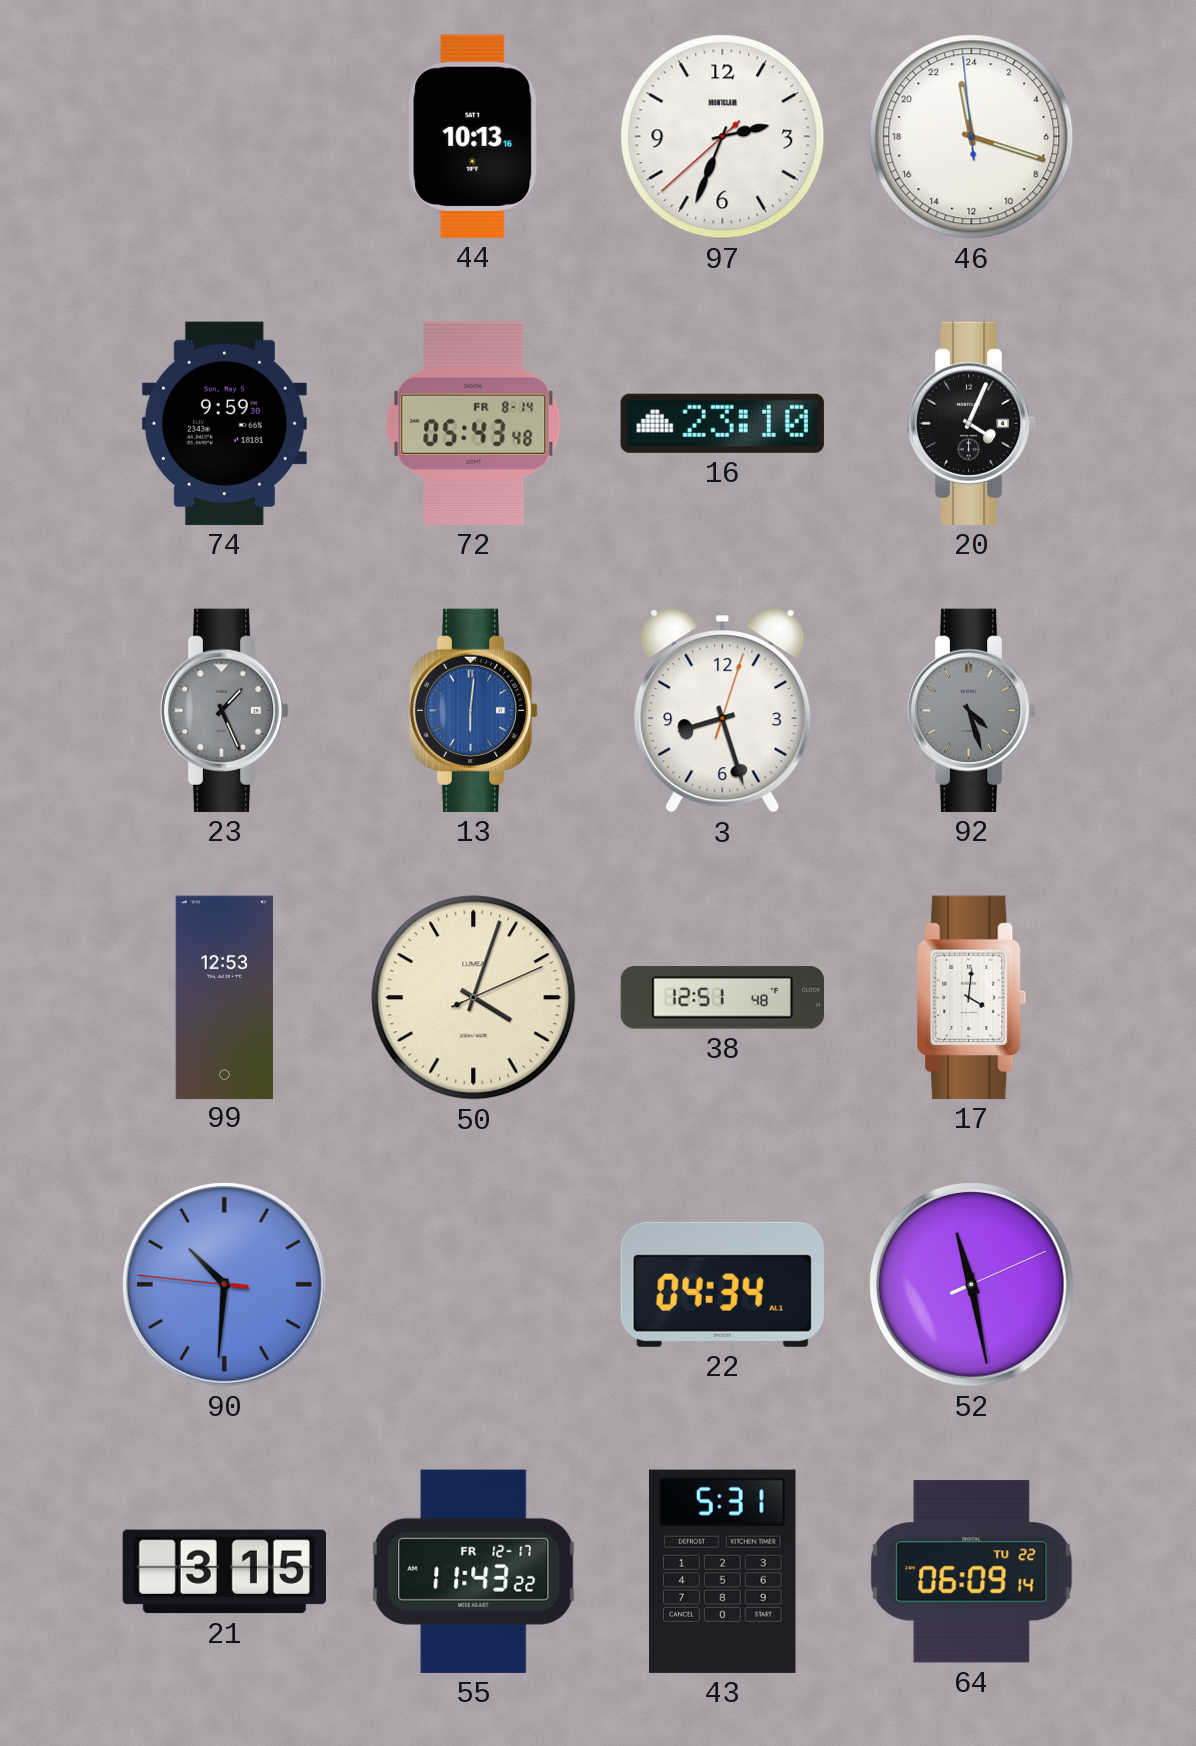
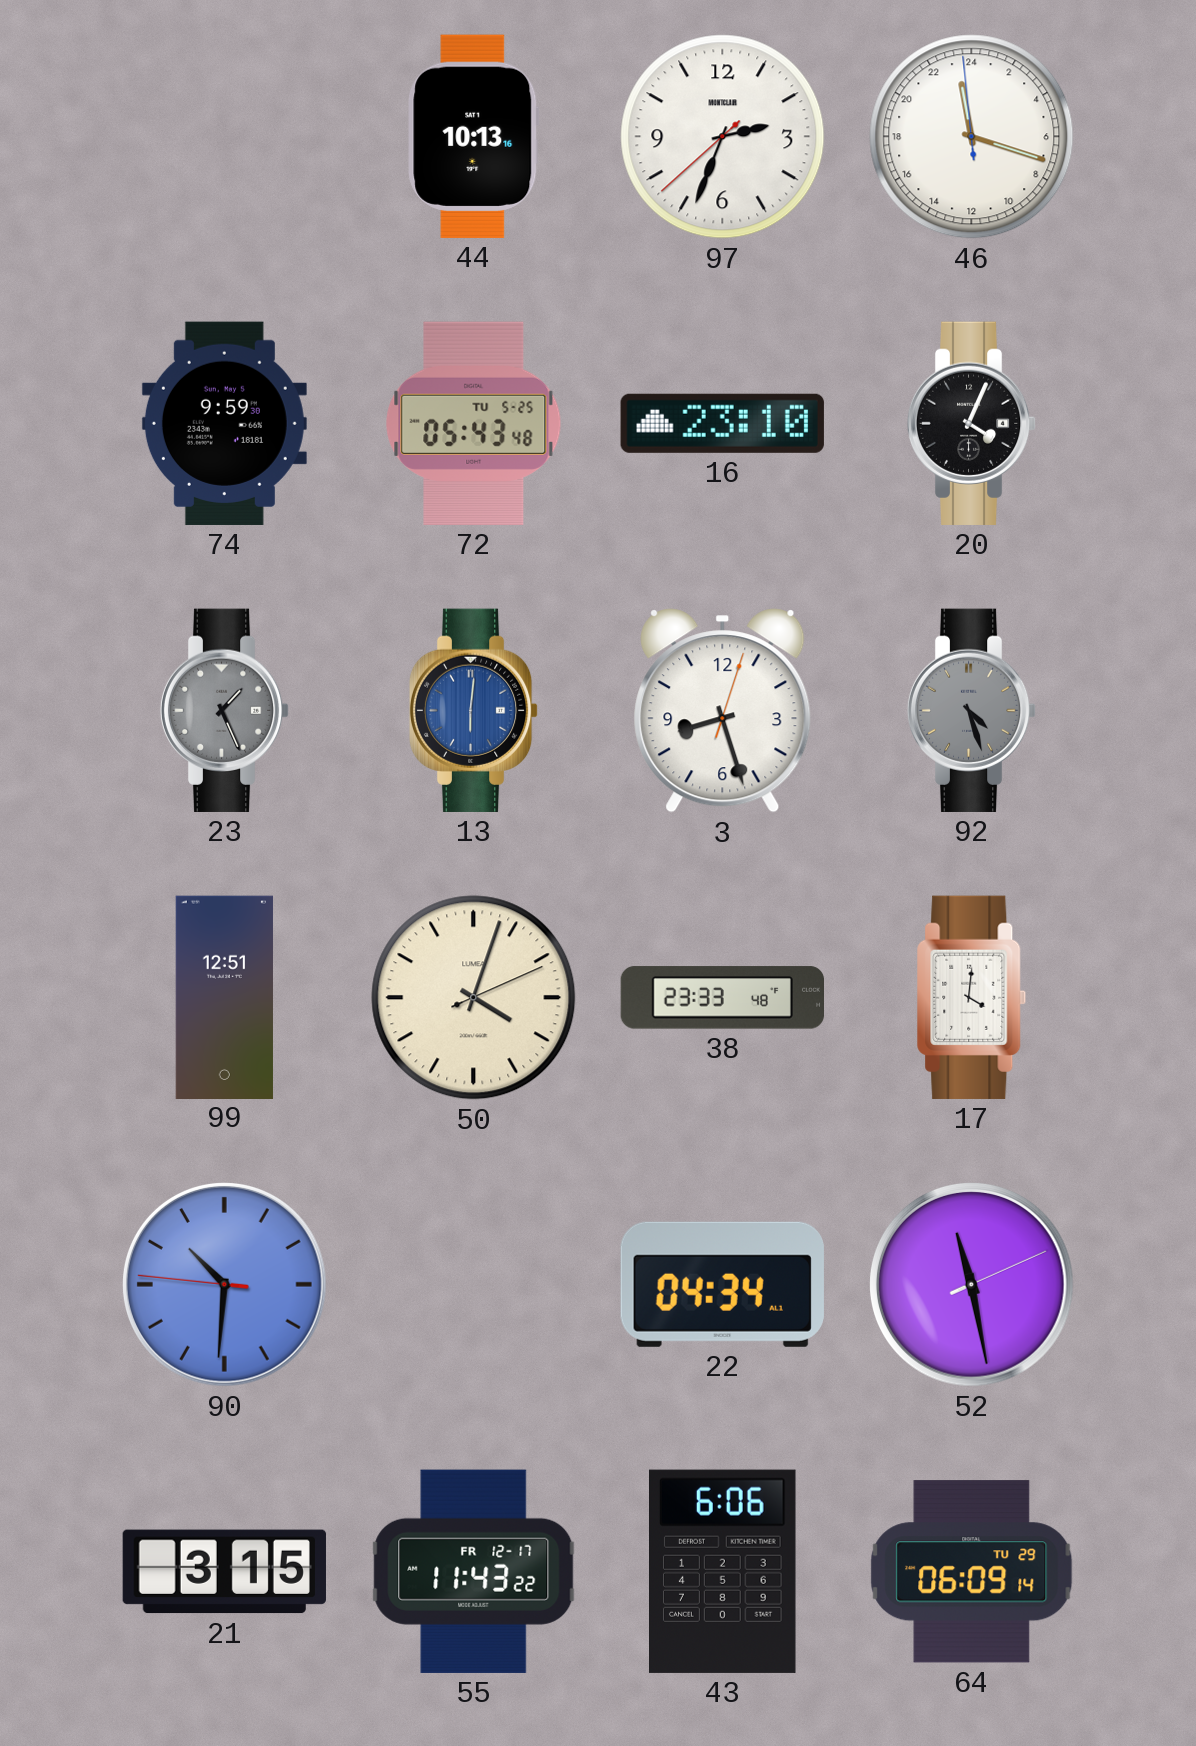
72 date: FR 8-14 -> TU 5-25
99: 12:53 -> 12:51
38: 12:51 -> 23:33
43: 5:31 -> 6:06
64 date: TU 22 -> TU 29
